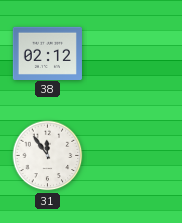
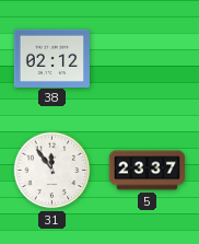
5: none -> 23:37
